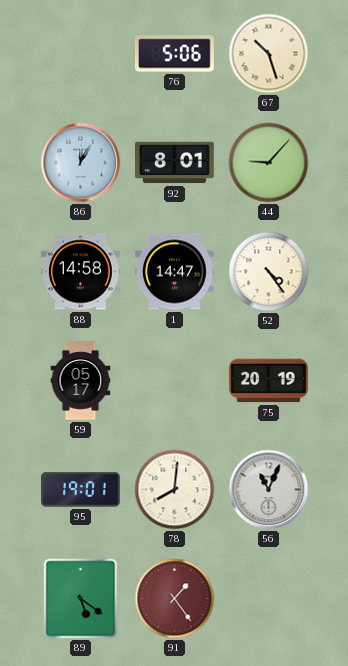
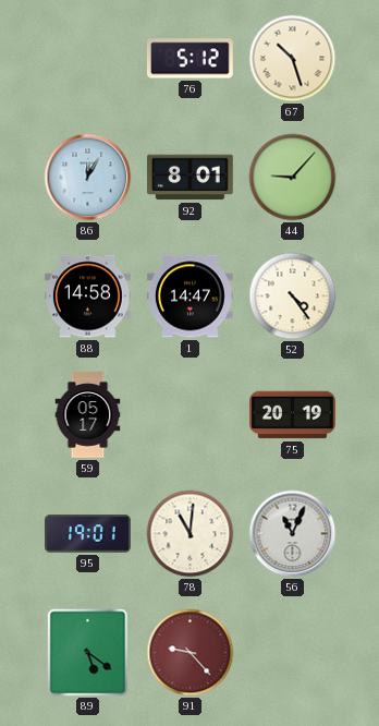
76: 5:06 -> 5:12
78: 8:01 -> 11:01
91: 1:24 -> 9:23
